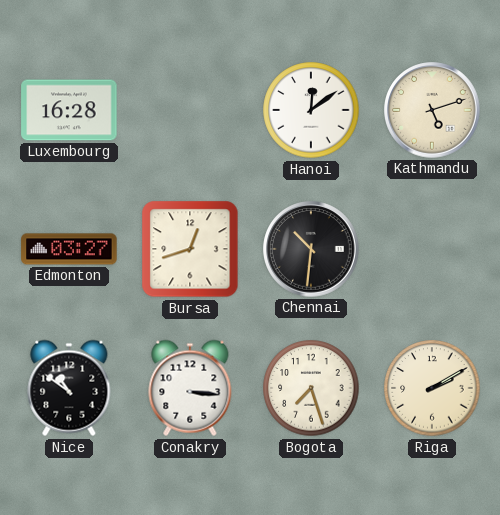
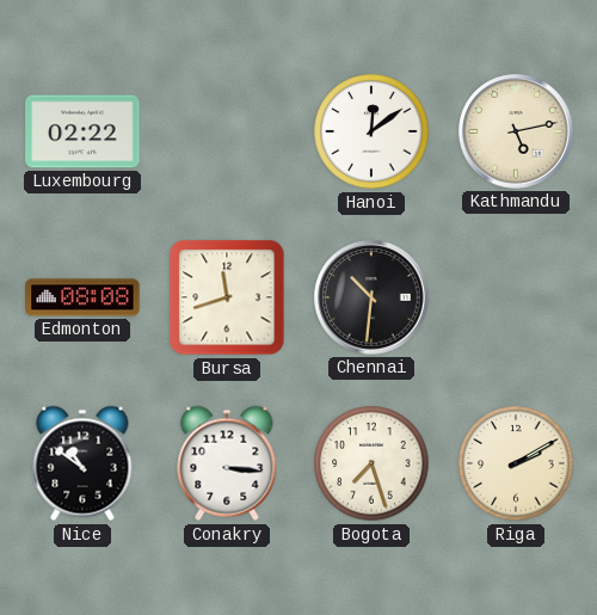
Luxembourg: 16:28 -> 02:22
Kathmandu: 5:12 -> 5:13
Edmonton: 03:27 -> 08:08
Bursa: 12:42 -> 11:42
